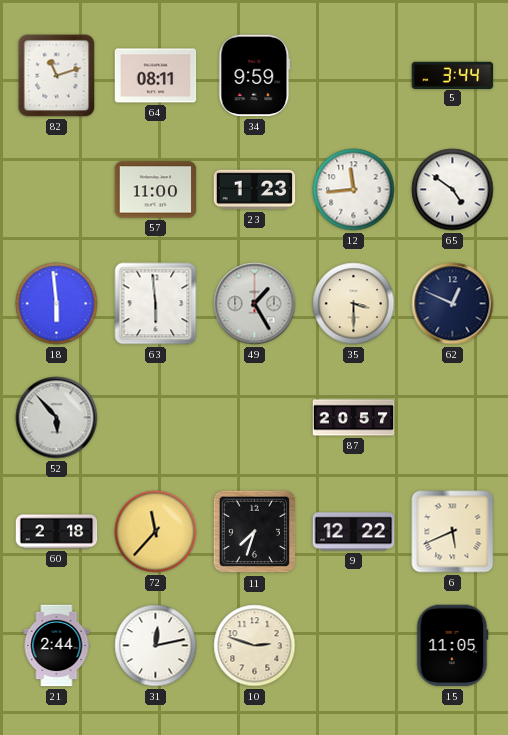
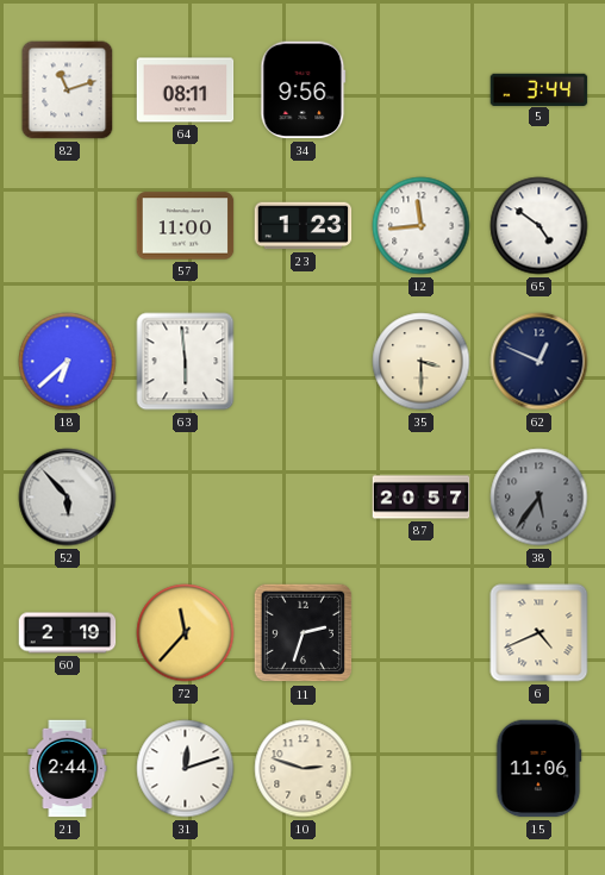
34: 9:59 -> 9:56
18: 5:59 -> 6:38
49: 1:25 -> none
38: none -> 5:36
60: 2:18 -> 2:19
11: 7:33 -> 2:33
9: 12:22 -> none
6: 5:41 -> 4:41
31: 12:13 -> 12:12
15: 11:05 -> 11:06
